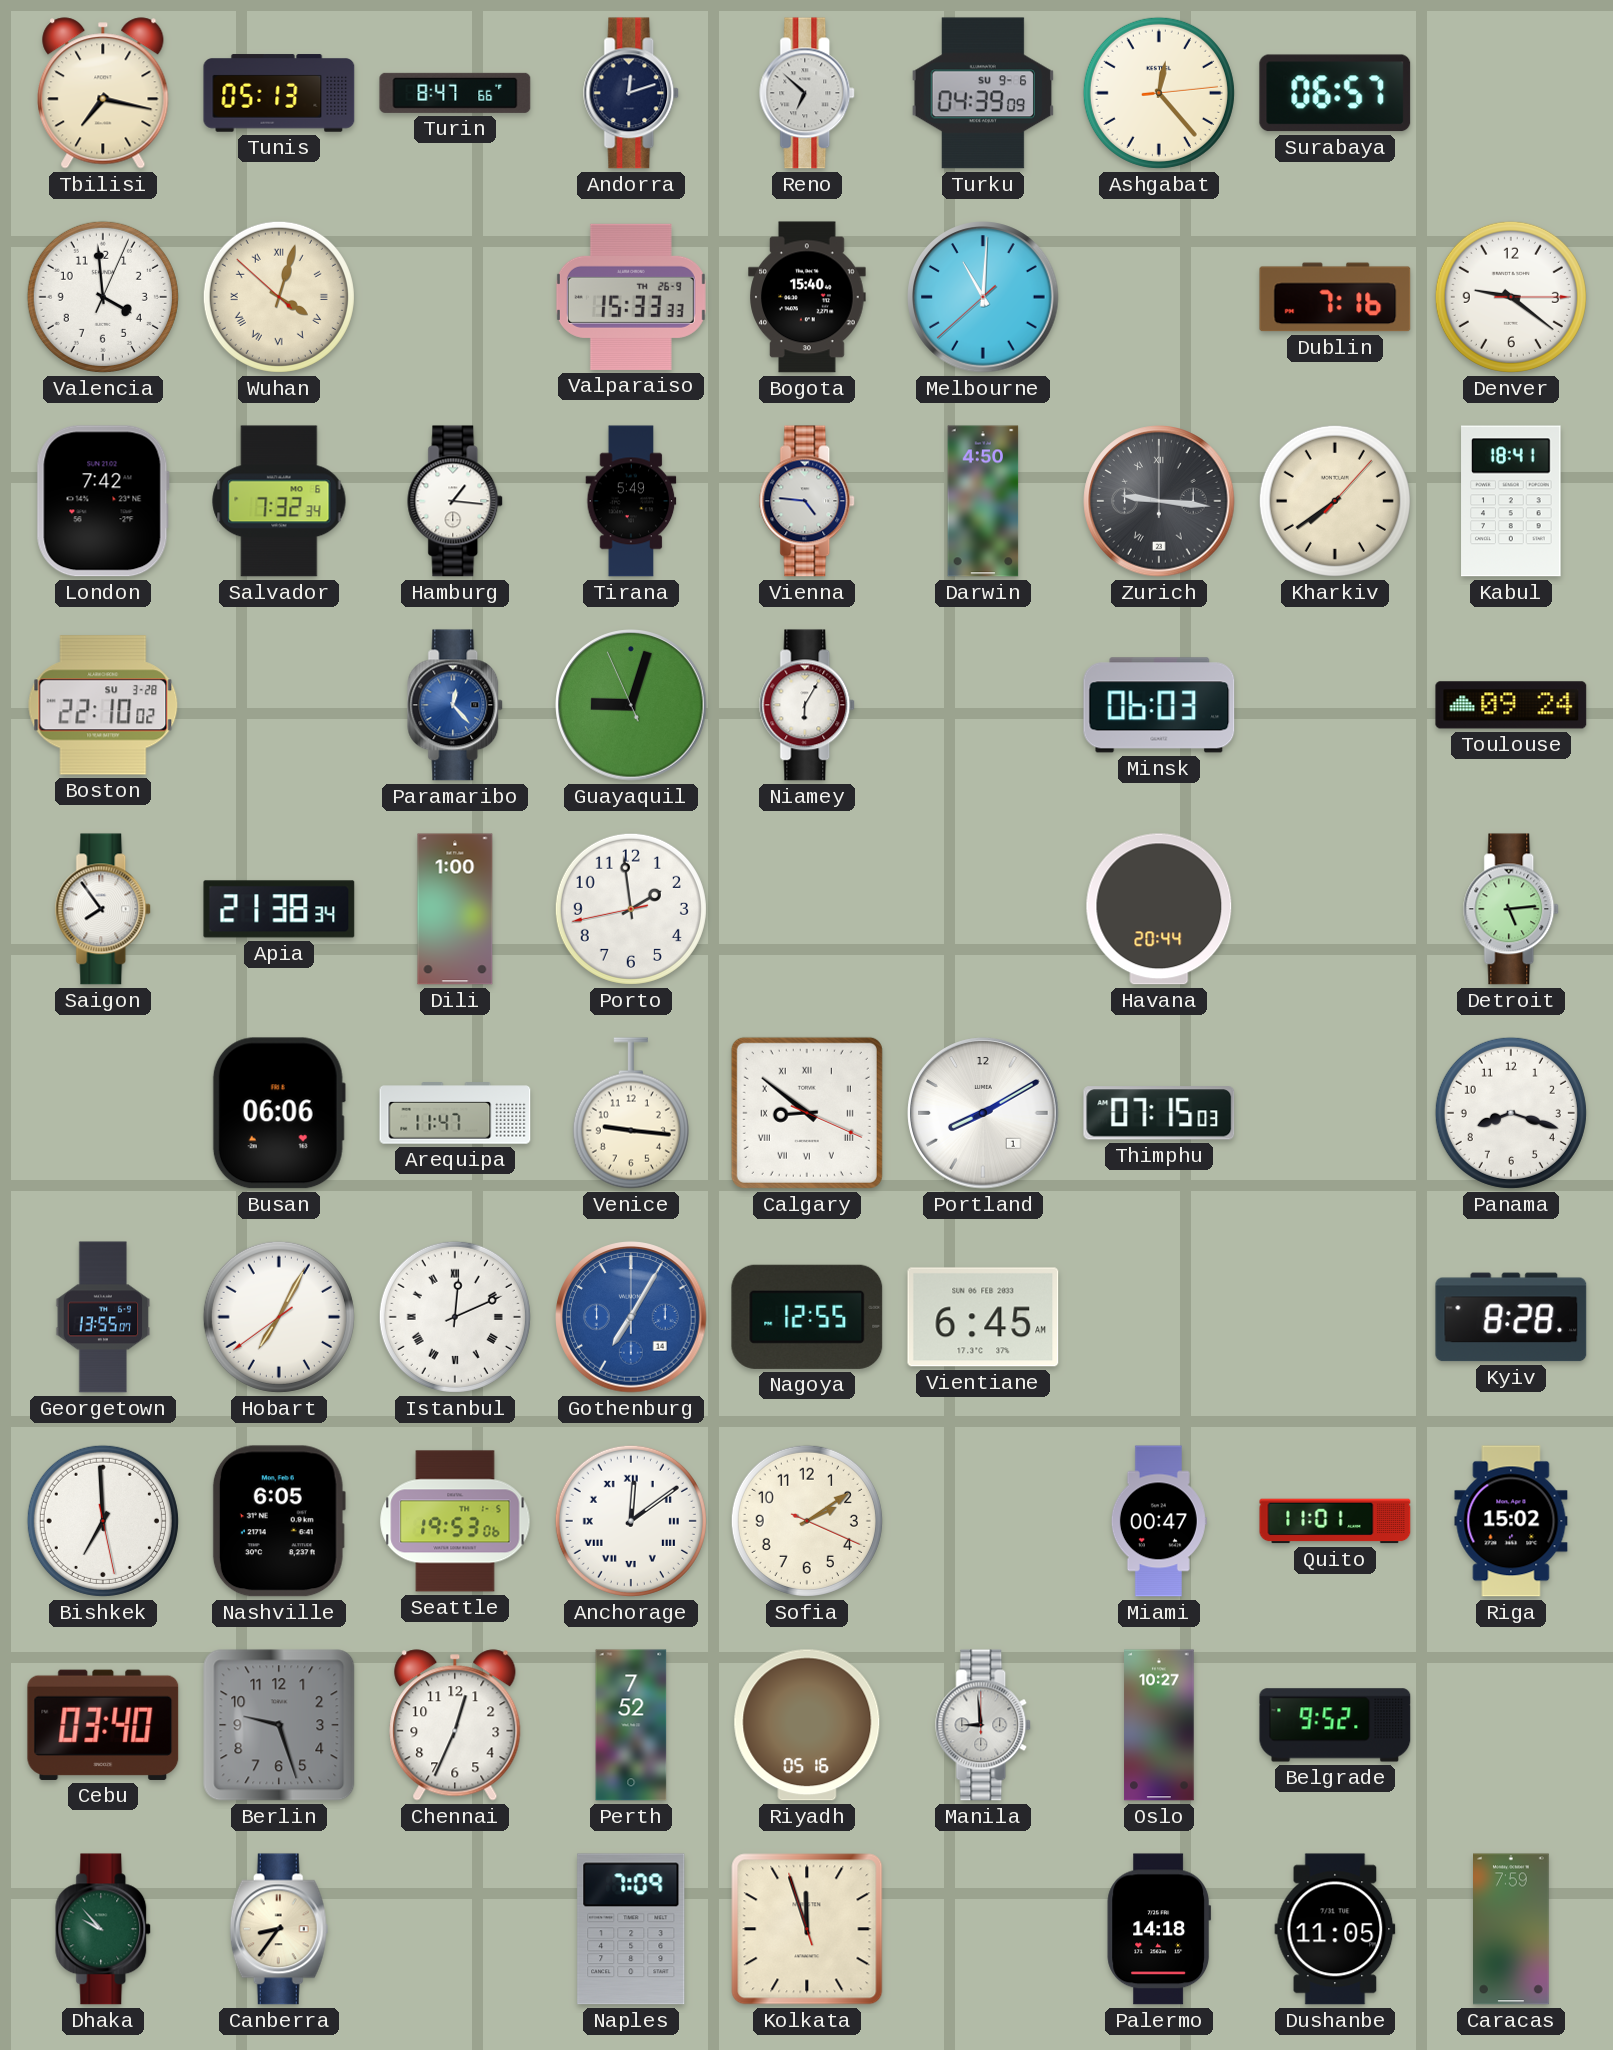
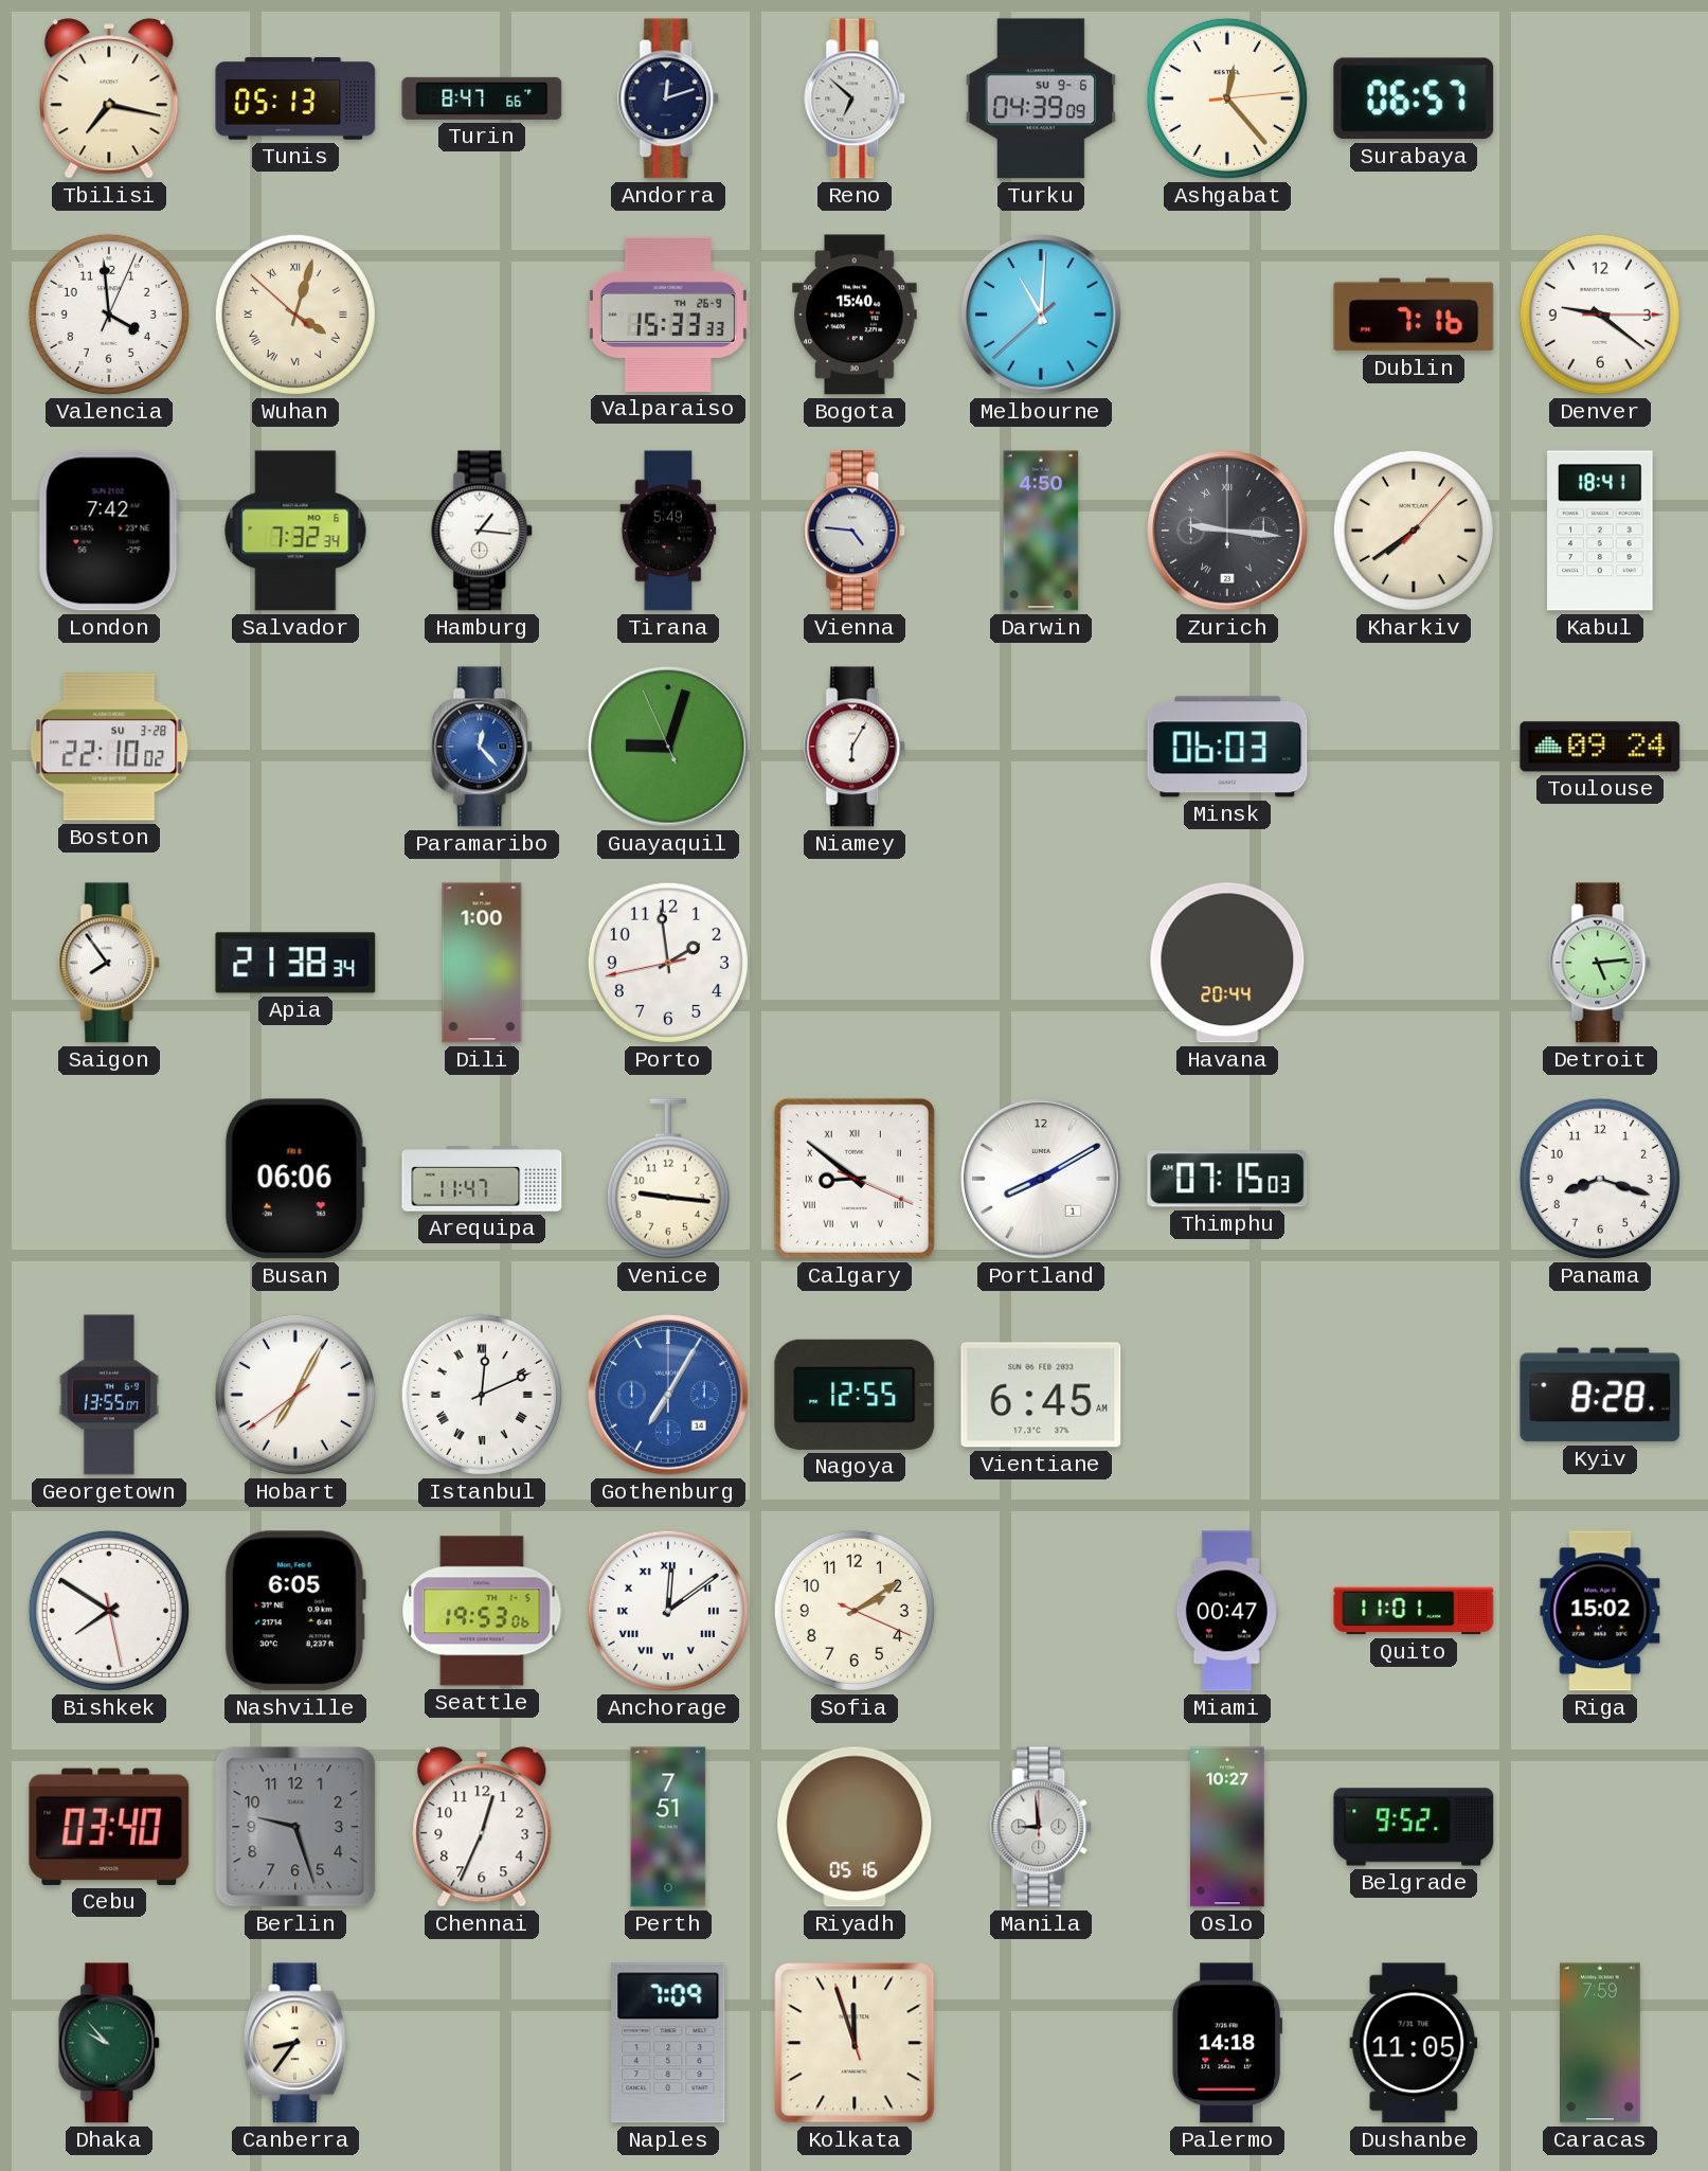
Bishkek: 6:59 -> 7:50
Perth: 7:52 -> 7:51
